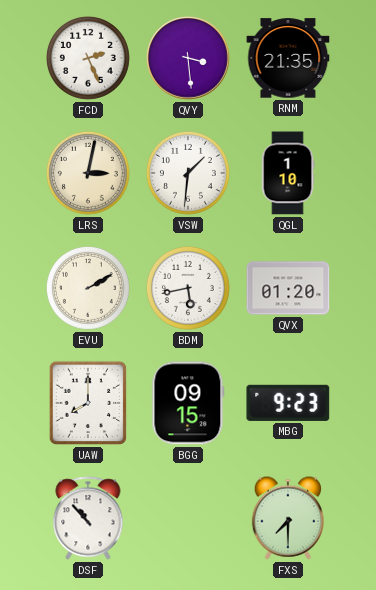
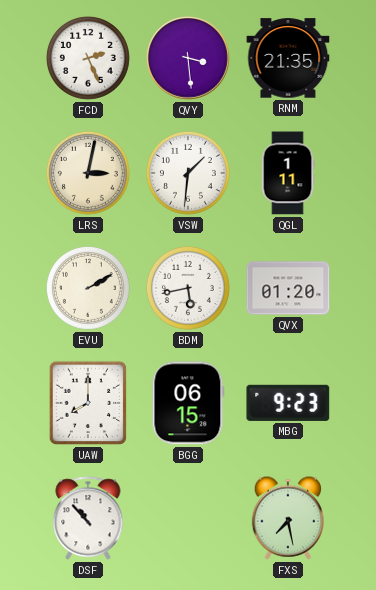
QGL: 1:10 -> 1:11
BGG: 09:15 -> 06:15
FXS: 7:30 -> 7:28
